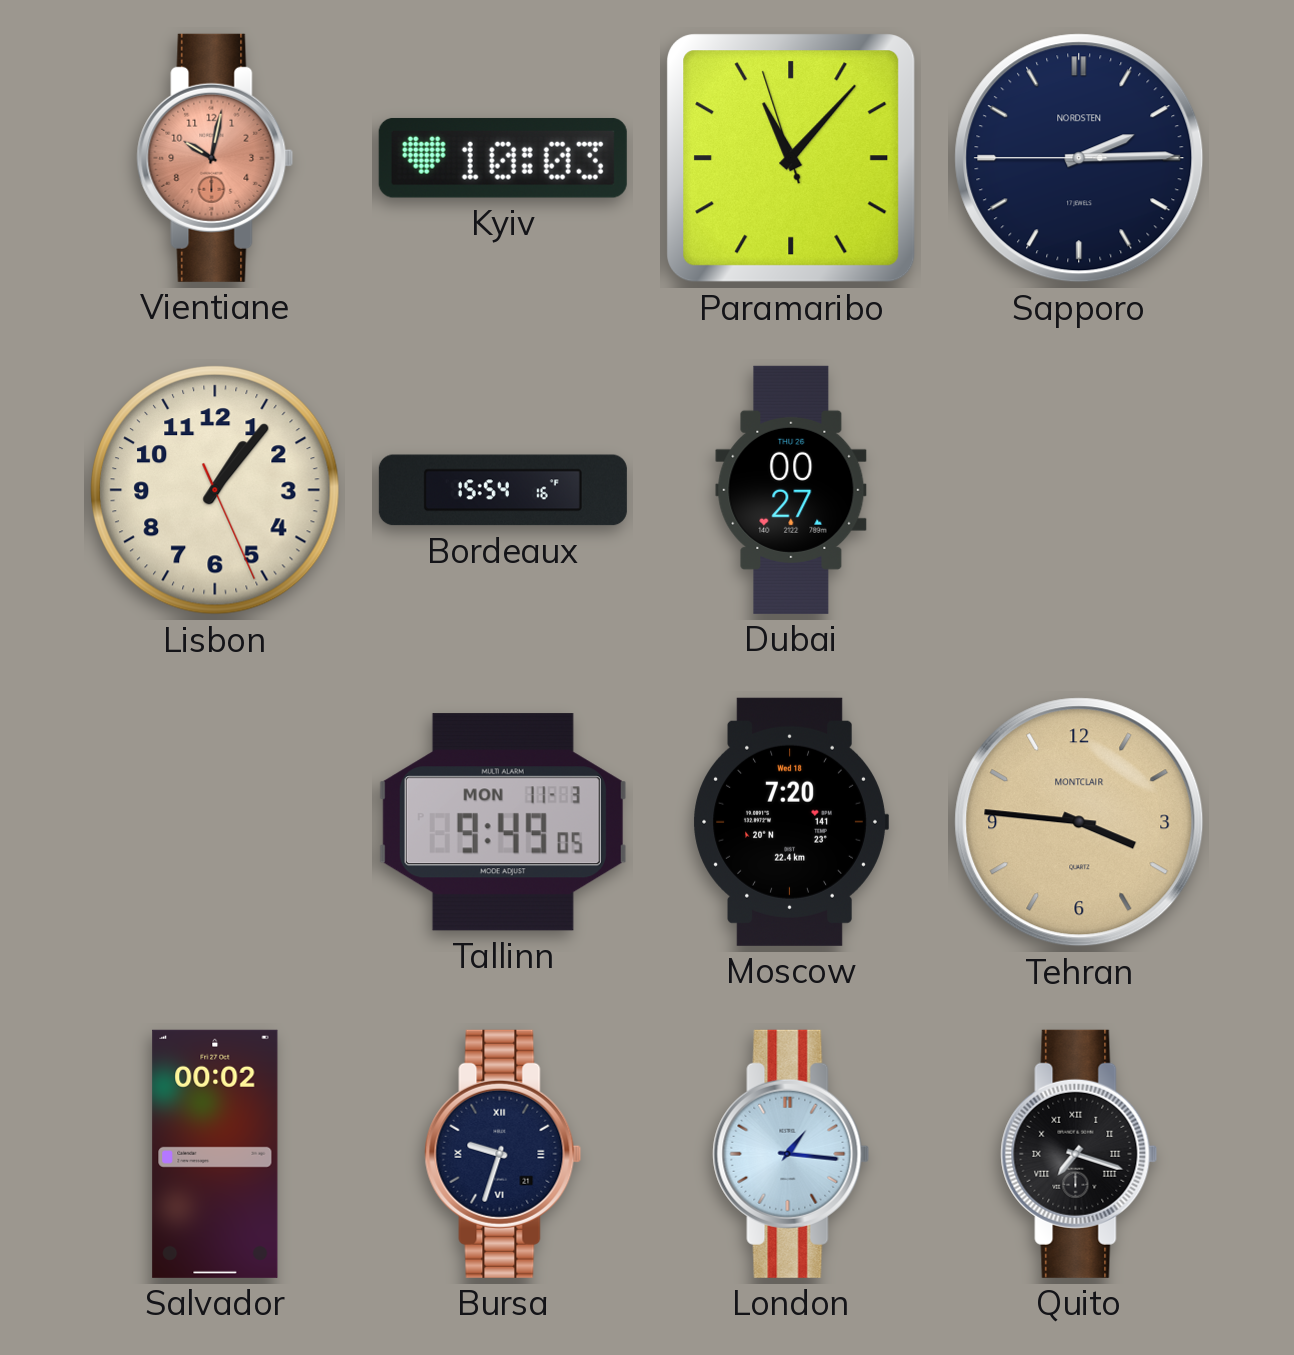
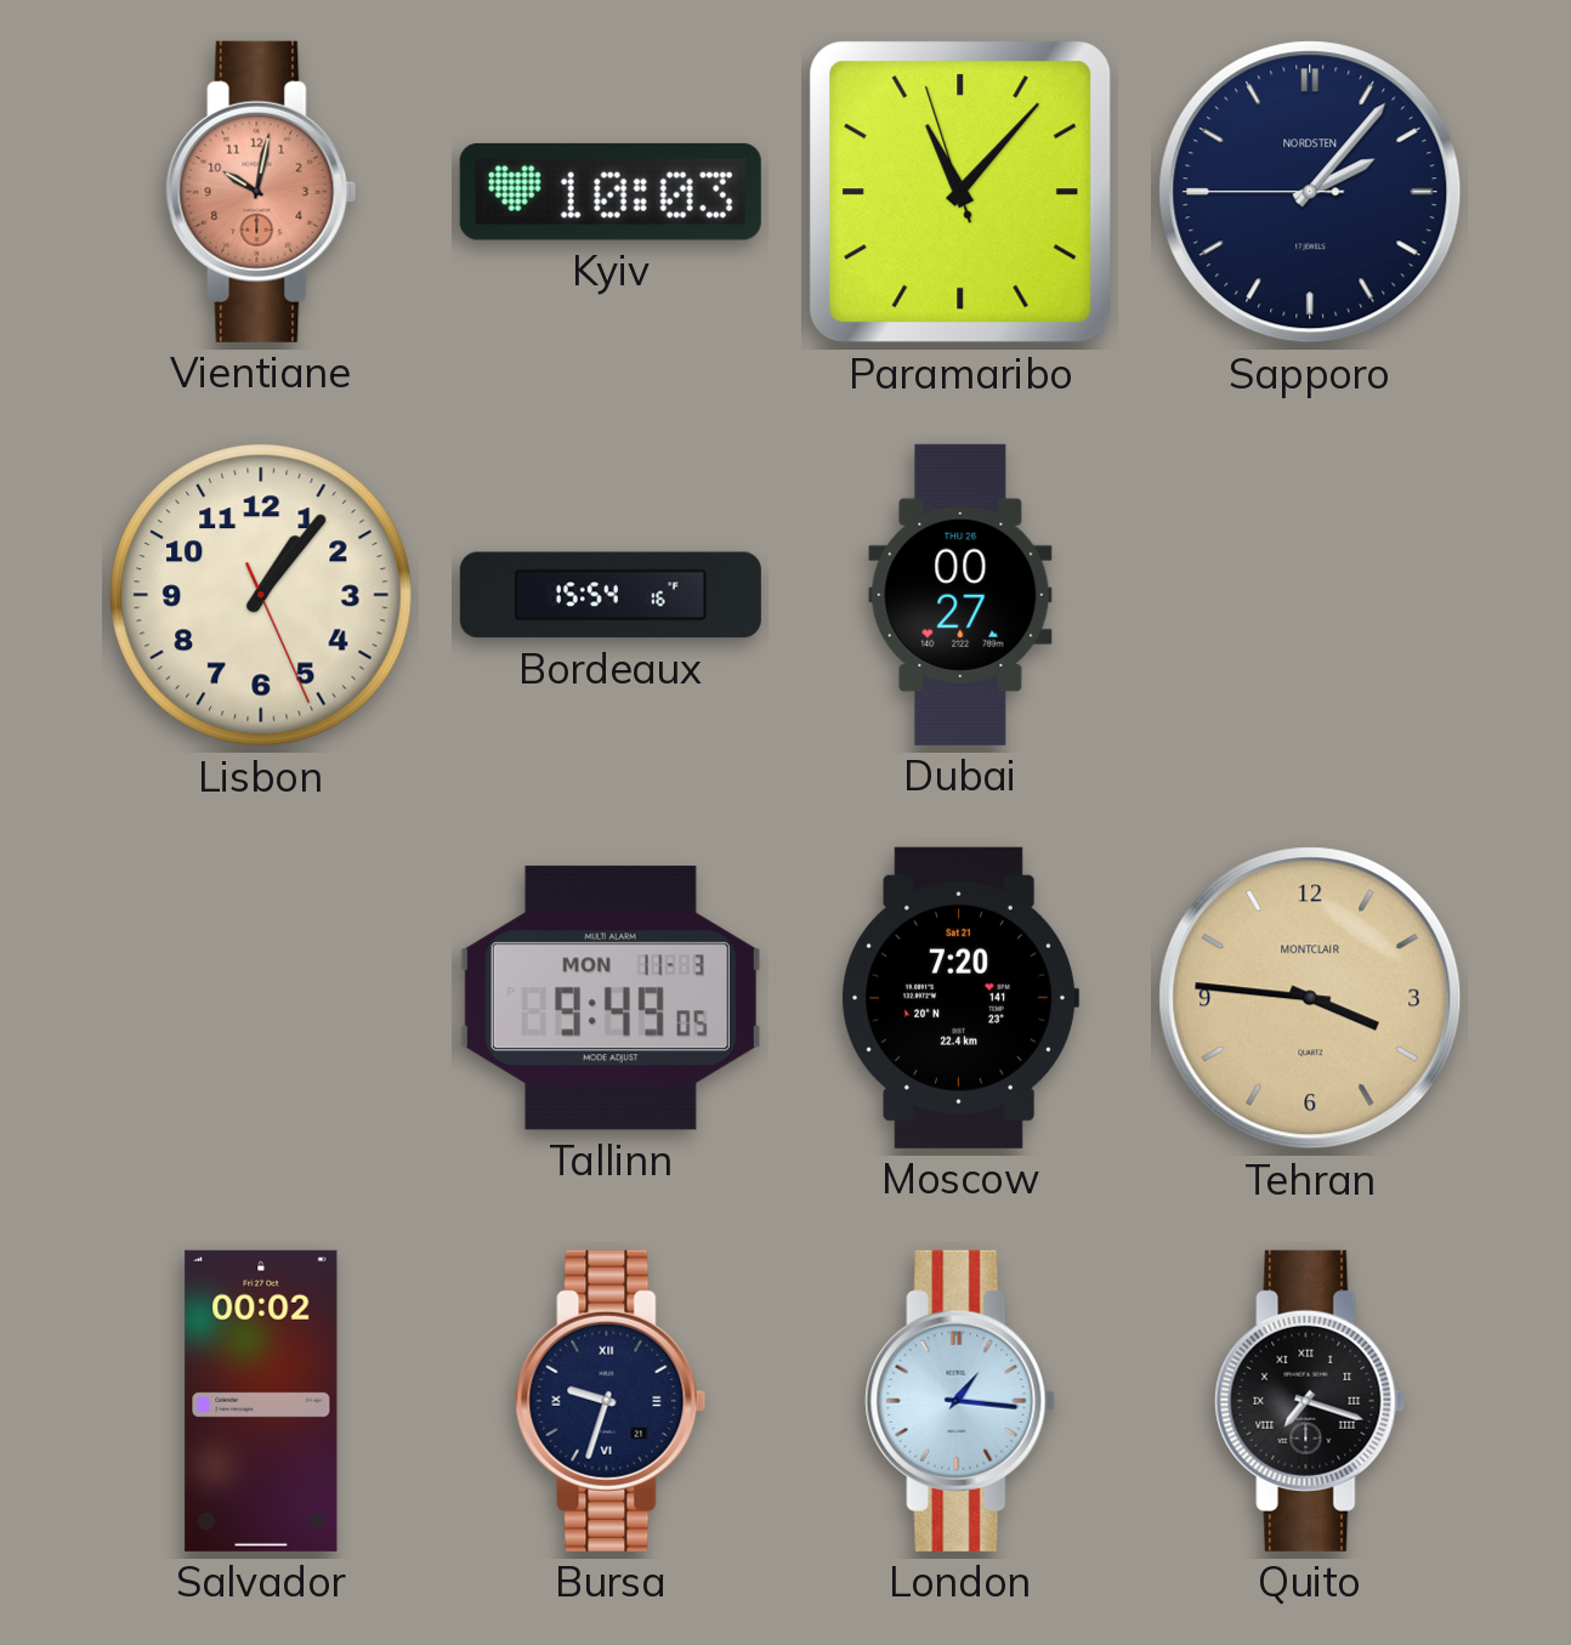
Sapporo: 2:14 -> 2:06
Moscow date: Wed 18 -> Sat 21
